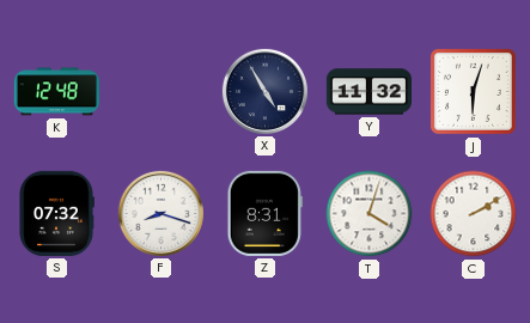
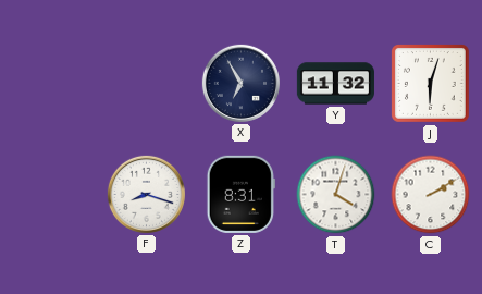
K: 12:48 -> none
X: 4:55 -> 6:55
S: 07:32 -> none
